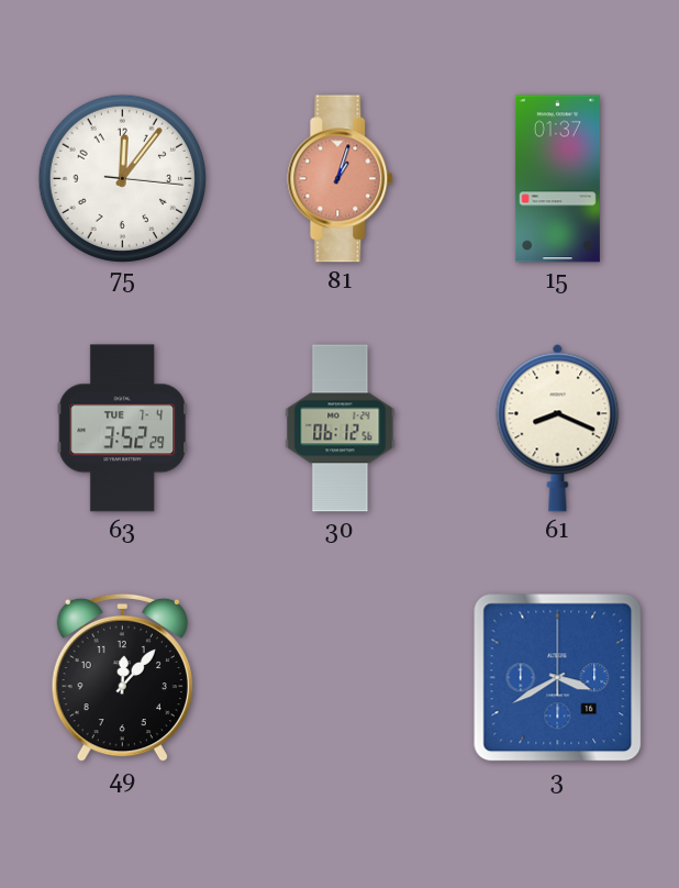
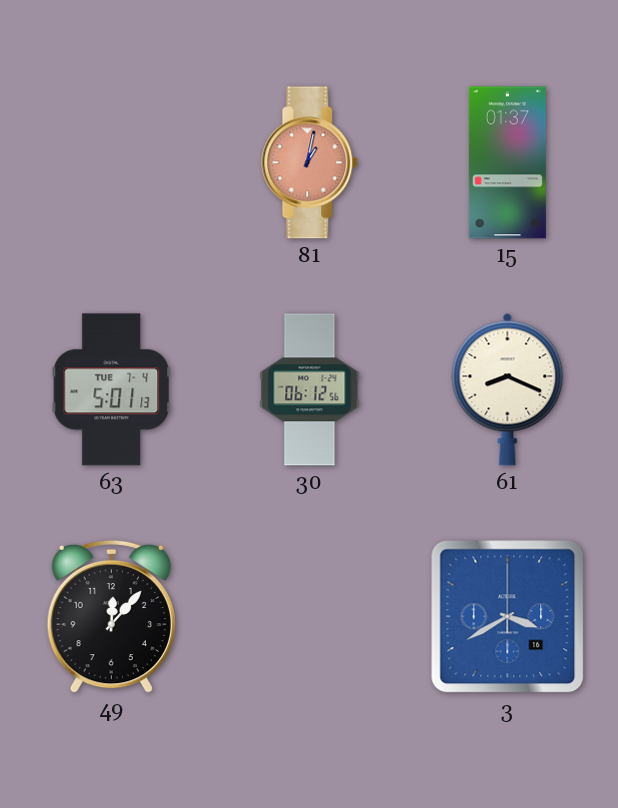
75: 12:06 -> none
81: 1:03 -> 1:02
63: 3:52 -> 5:01
